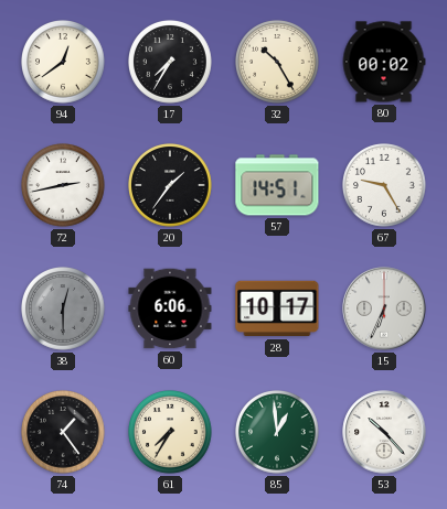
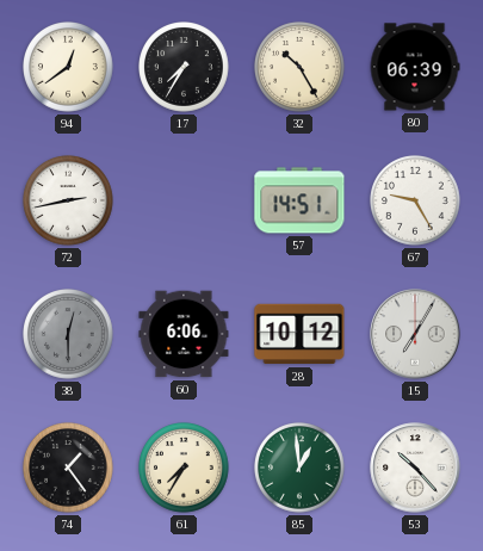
80: 00:02 -> 06:39
20: 1:36 -> none
28: 10:17 -> 10:12
15: 6:34 -> 7:05
